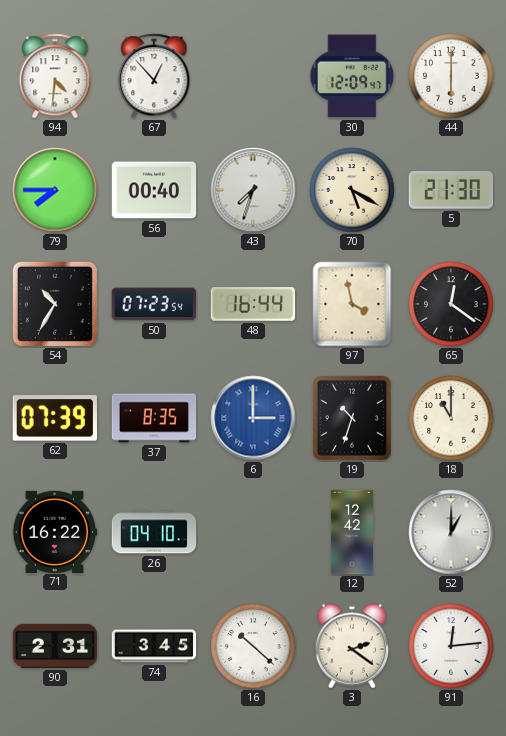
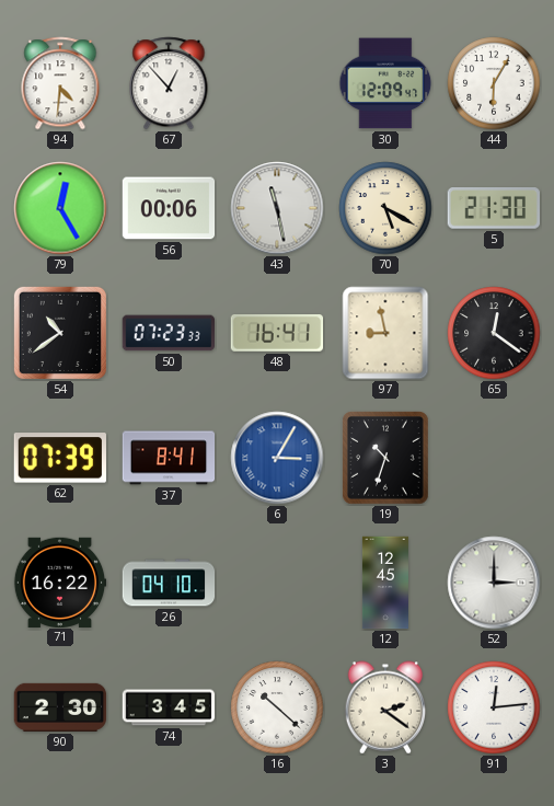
44: 6:00 -> 6:05
79: 7:45 -> 12:25
56: 00:40 -> 00:06
43: 7:33 -> 11:28
54: 10:35 -> 10:39
50: 07:23:54 -> 07:23:33
48: 16:44 -> 16:41
97: 3:58 -> 8:58
37: 8:35 -> 8:41
6: 3:00 -> 3:05
18: 11:00 -> none
12: 12:42 -> 12:45
52: 1:00 -> 3:00
90: 2:31 -> 2:30
